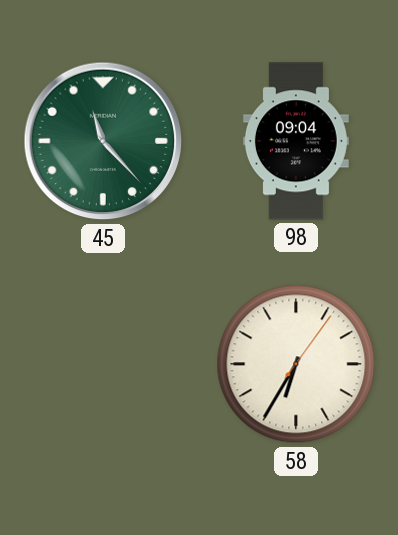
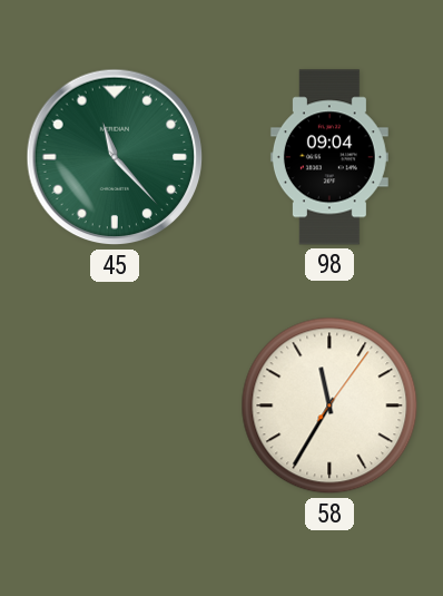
58: 6:35 -> 11:35
